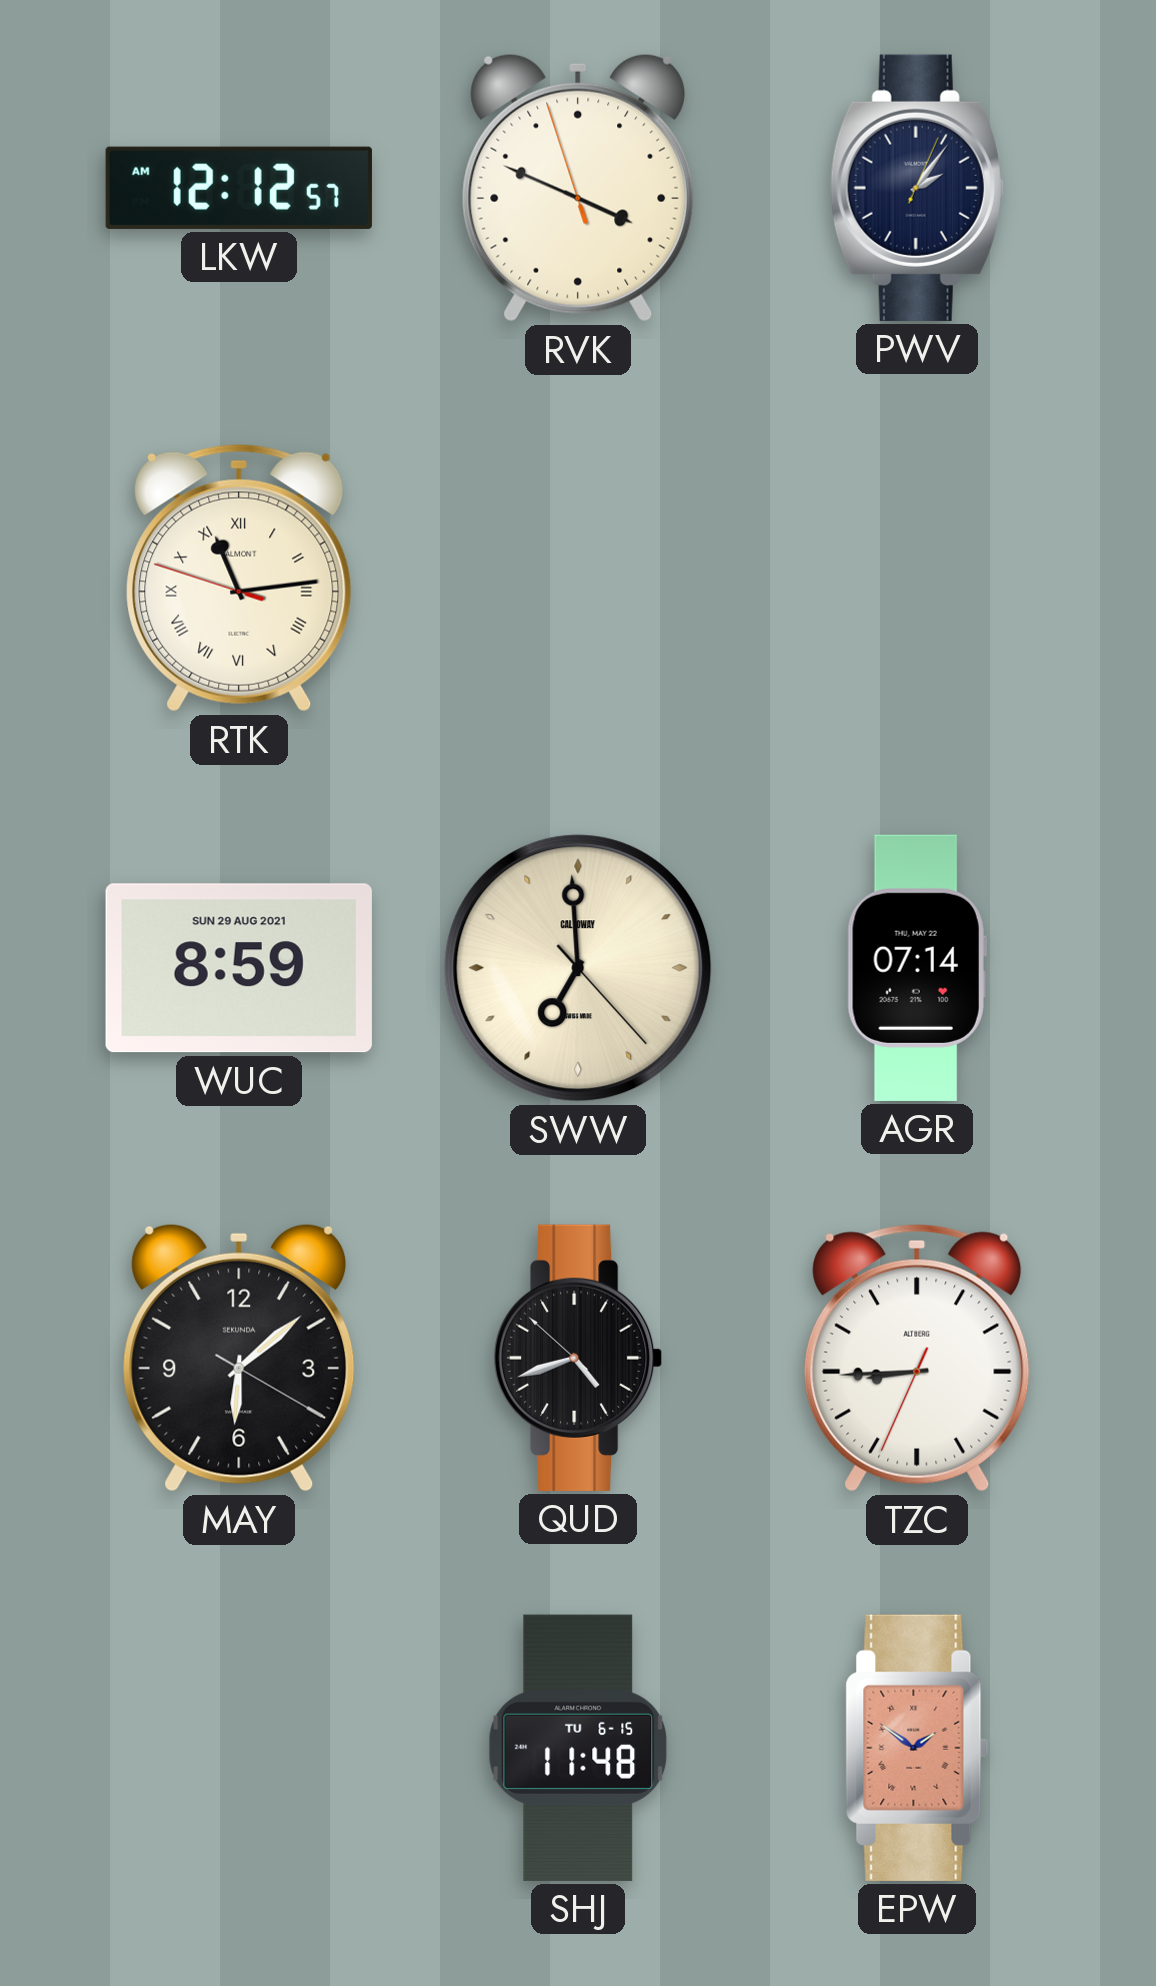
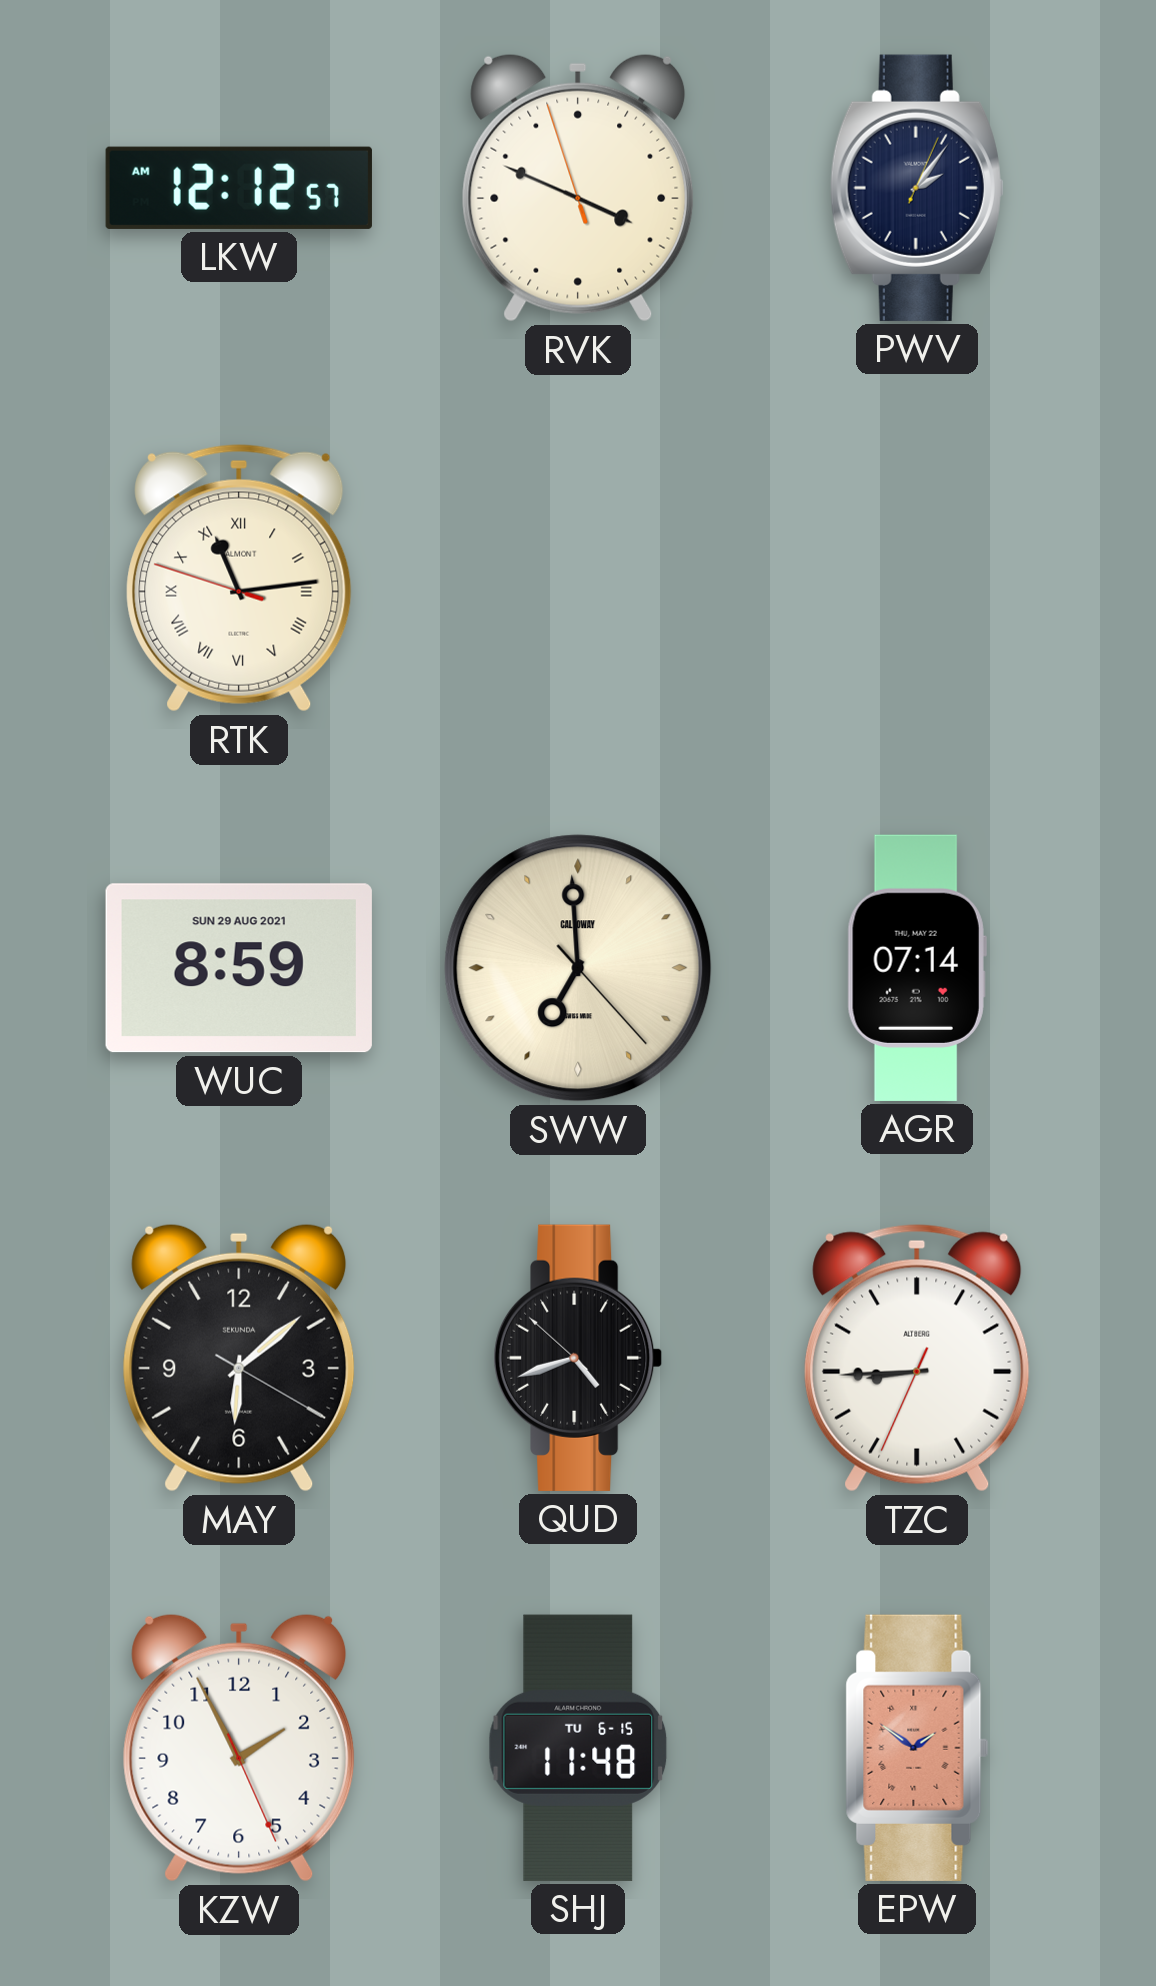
KZW: none -> 1:55
